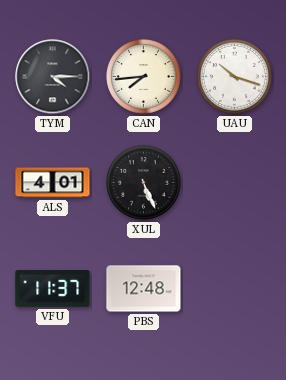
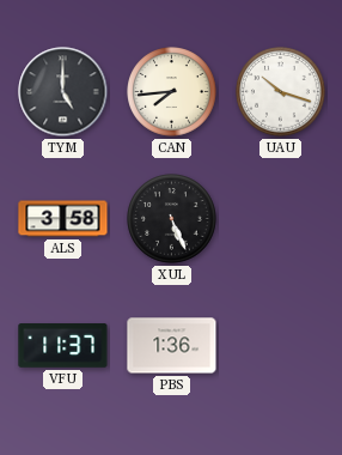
TYM: 4:15 -> 5:00
ALS: 4:01 -> 3:58
PBS: 12:48 -> 1:36
